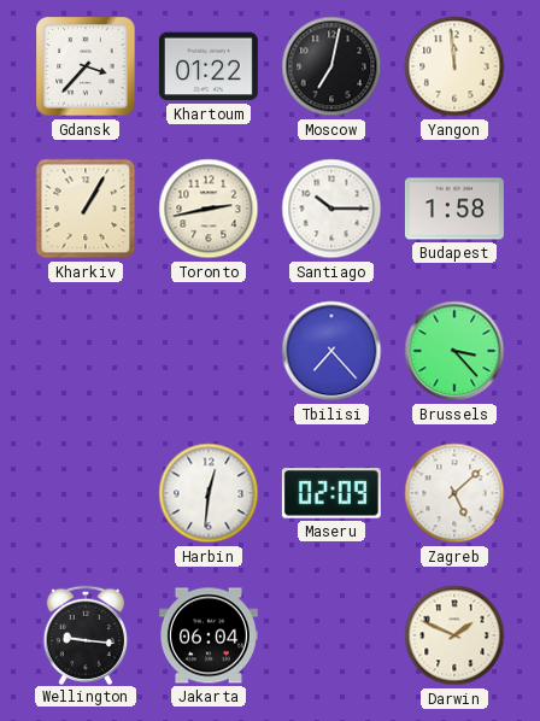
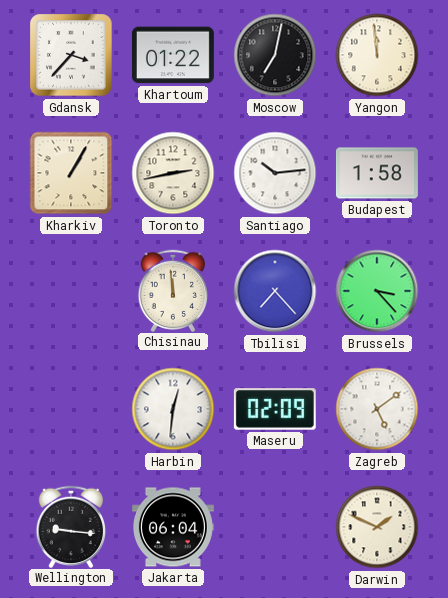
Santiago: 10:15 -> 10:14
Chisinau: none -> 11:59
Zagreb: 5:08 -> 5:09
